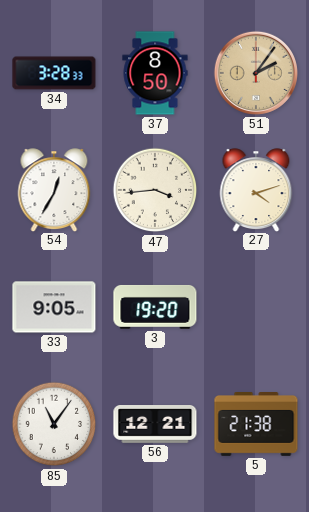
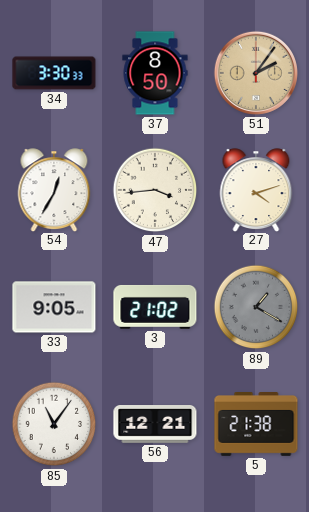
34: 3:28 -> 3:30
3: 19:20 -> 21:02
89: none -> 1:20
